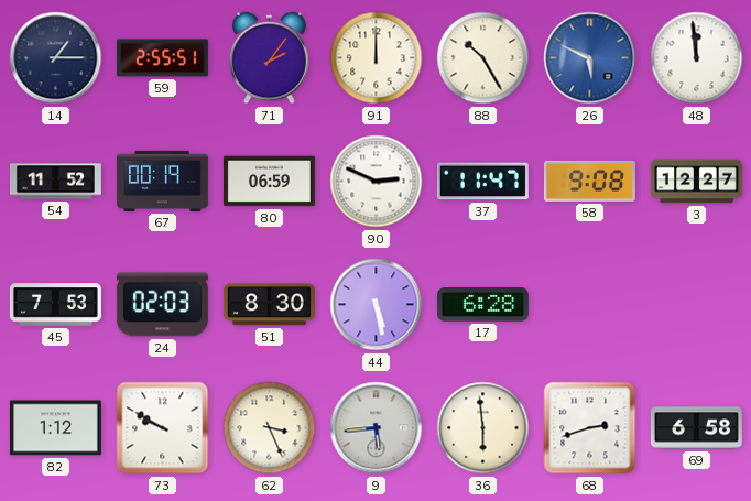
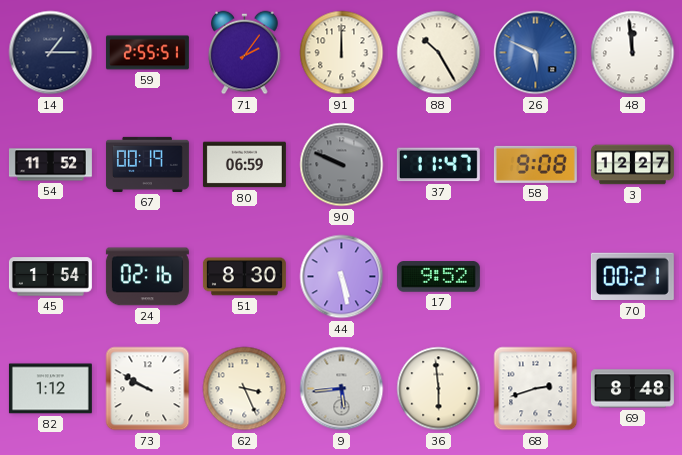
90: 2:49 -> 9:49
90 dial: white -> grey
45: 7:53 -> 1:54
24: 02:03 -> 02:16
17: 6:28 -> 9:52
70: none -> 00:21
69: 6:58 -> 8:48
